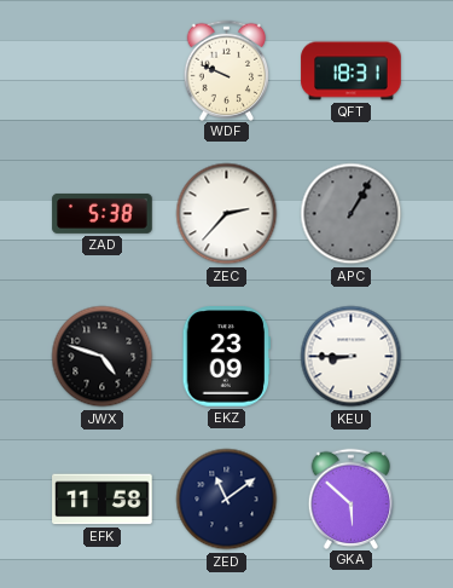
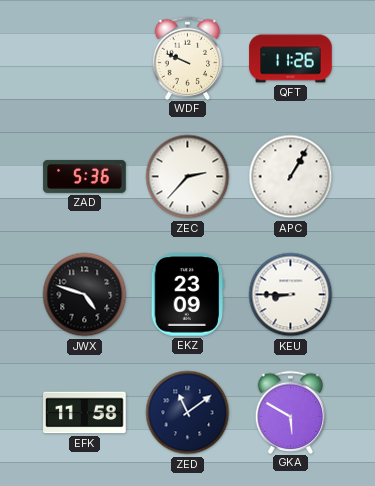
QFT: 18:31 -> 11:26
ZAD: 5:38 -> 5:36
APC dial: grey -> white
GKA: 5:52 -> 5:50
